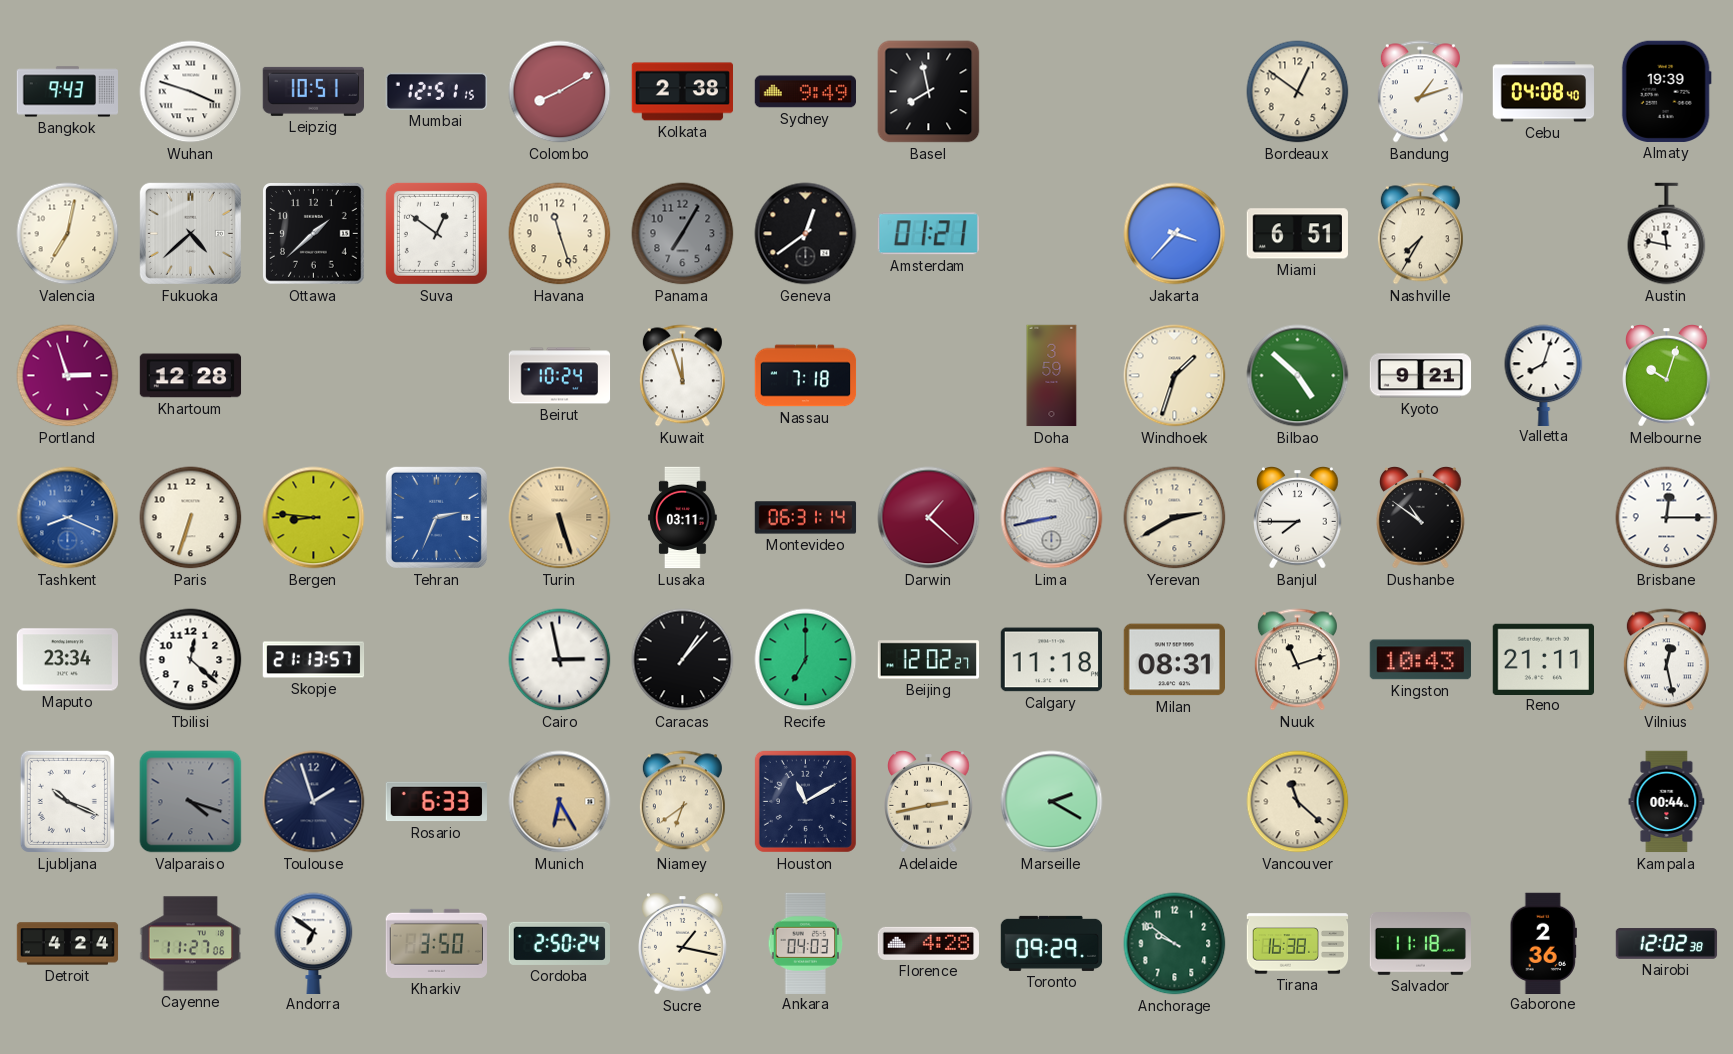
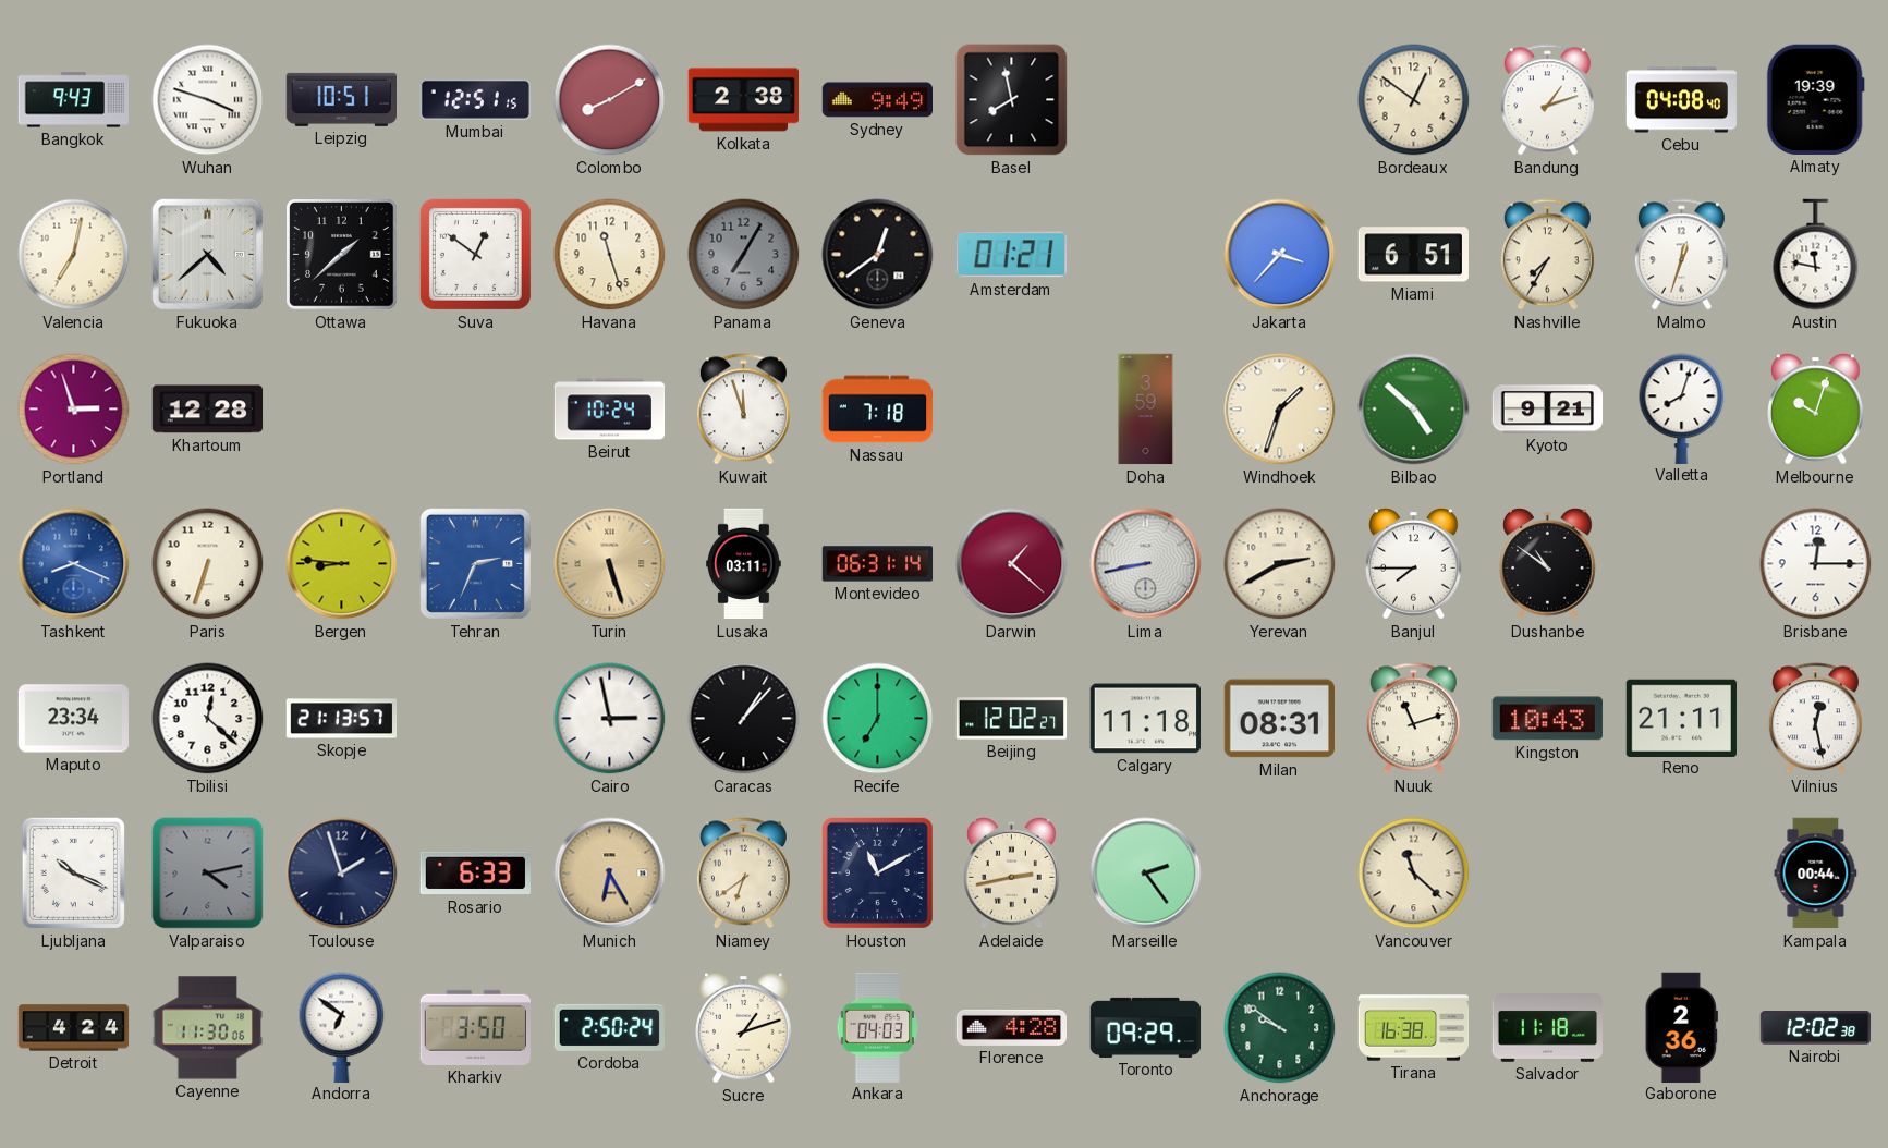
Malmo: none -> 12:33
Valparaiso: 4:18 -> 4:13
Marseille: 2:20 -> 2:24
Cayenne: 11:27 -> 11:30
Sucre: 1:17 -> 1:12
